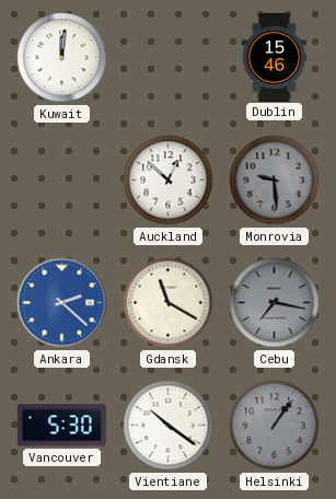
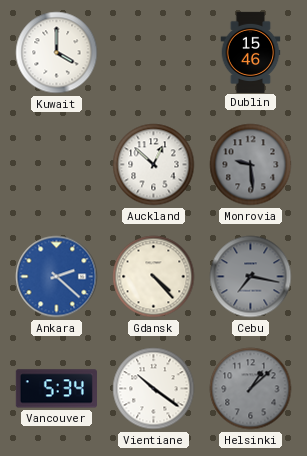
Kuwait: 12:01 -> 4:00
Gdansk: 11:20 -> 4:23
Vancouver: 5:30 -> 5:34
Helsinki: 1:06 -> 1:08
